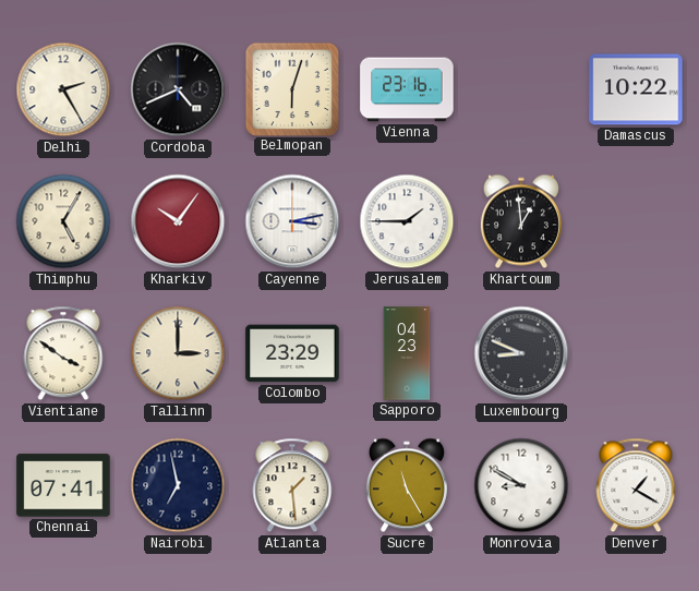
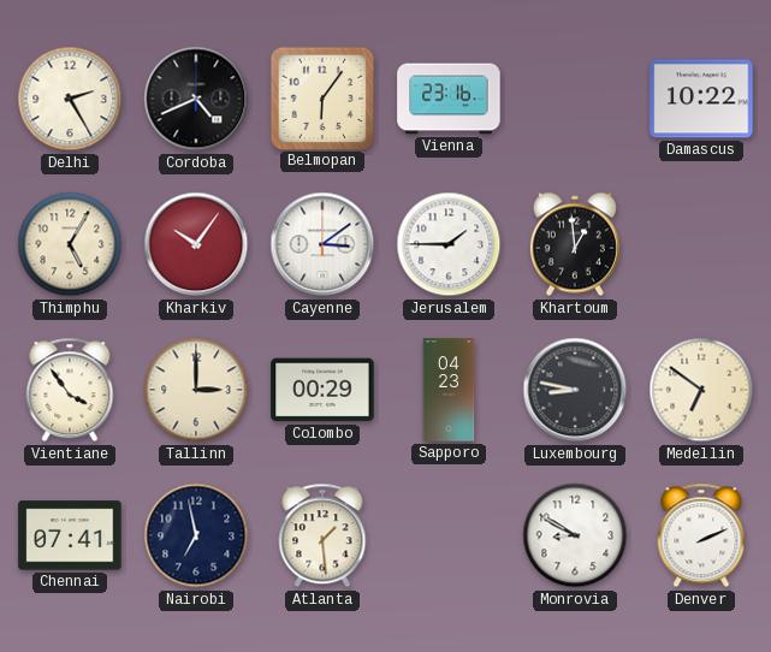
Belmopan: 6:03 -> 6:06
Cayenne: 3:13 -> 3:09
Vientiane: 3:51 -> 3:54
Colombo: 23:29 -> 00:29
Luxembourg: 8:49 -> 8:47
Medellin: none -> 6:51
Sucre: 11:25 -> none
Denver: 1:20 -> 2:11
